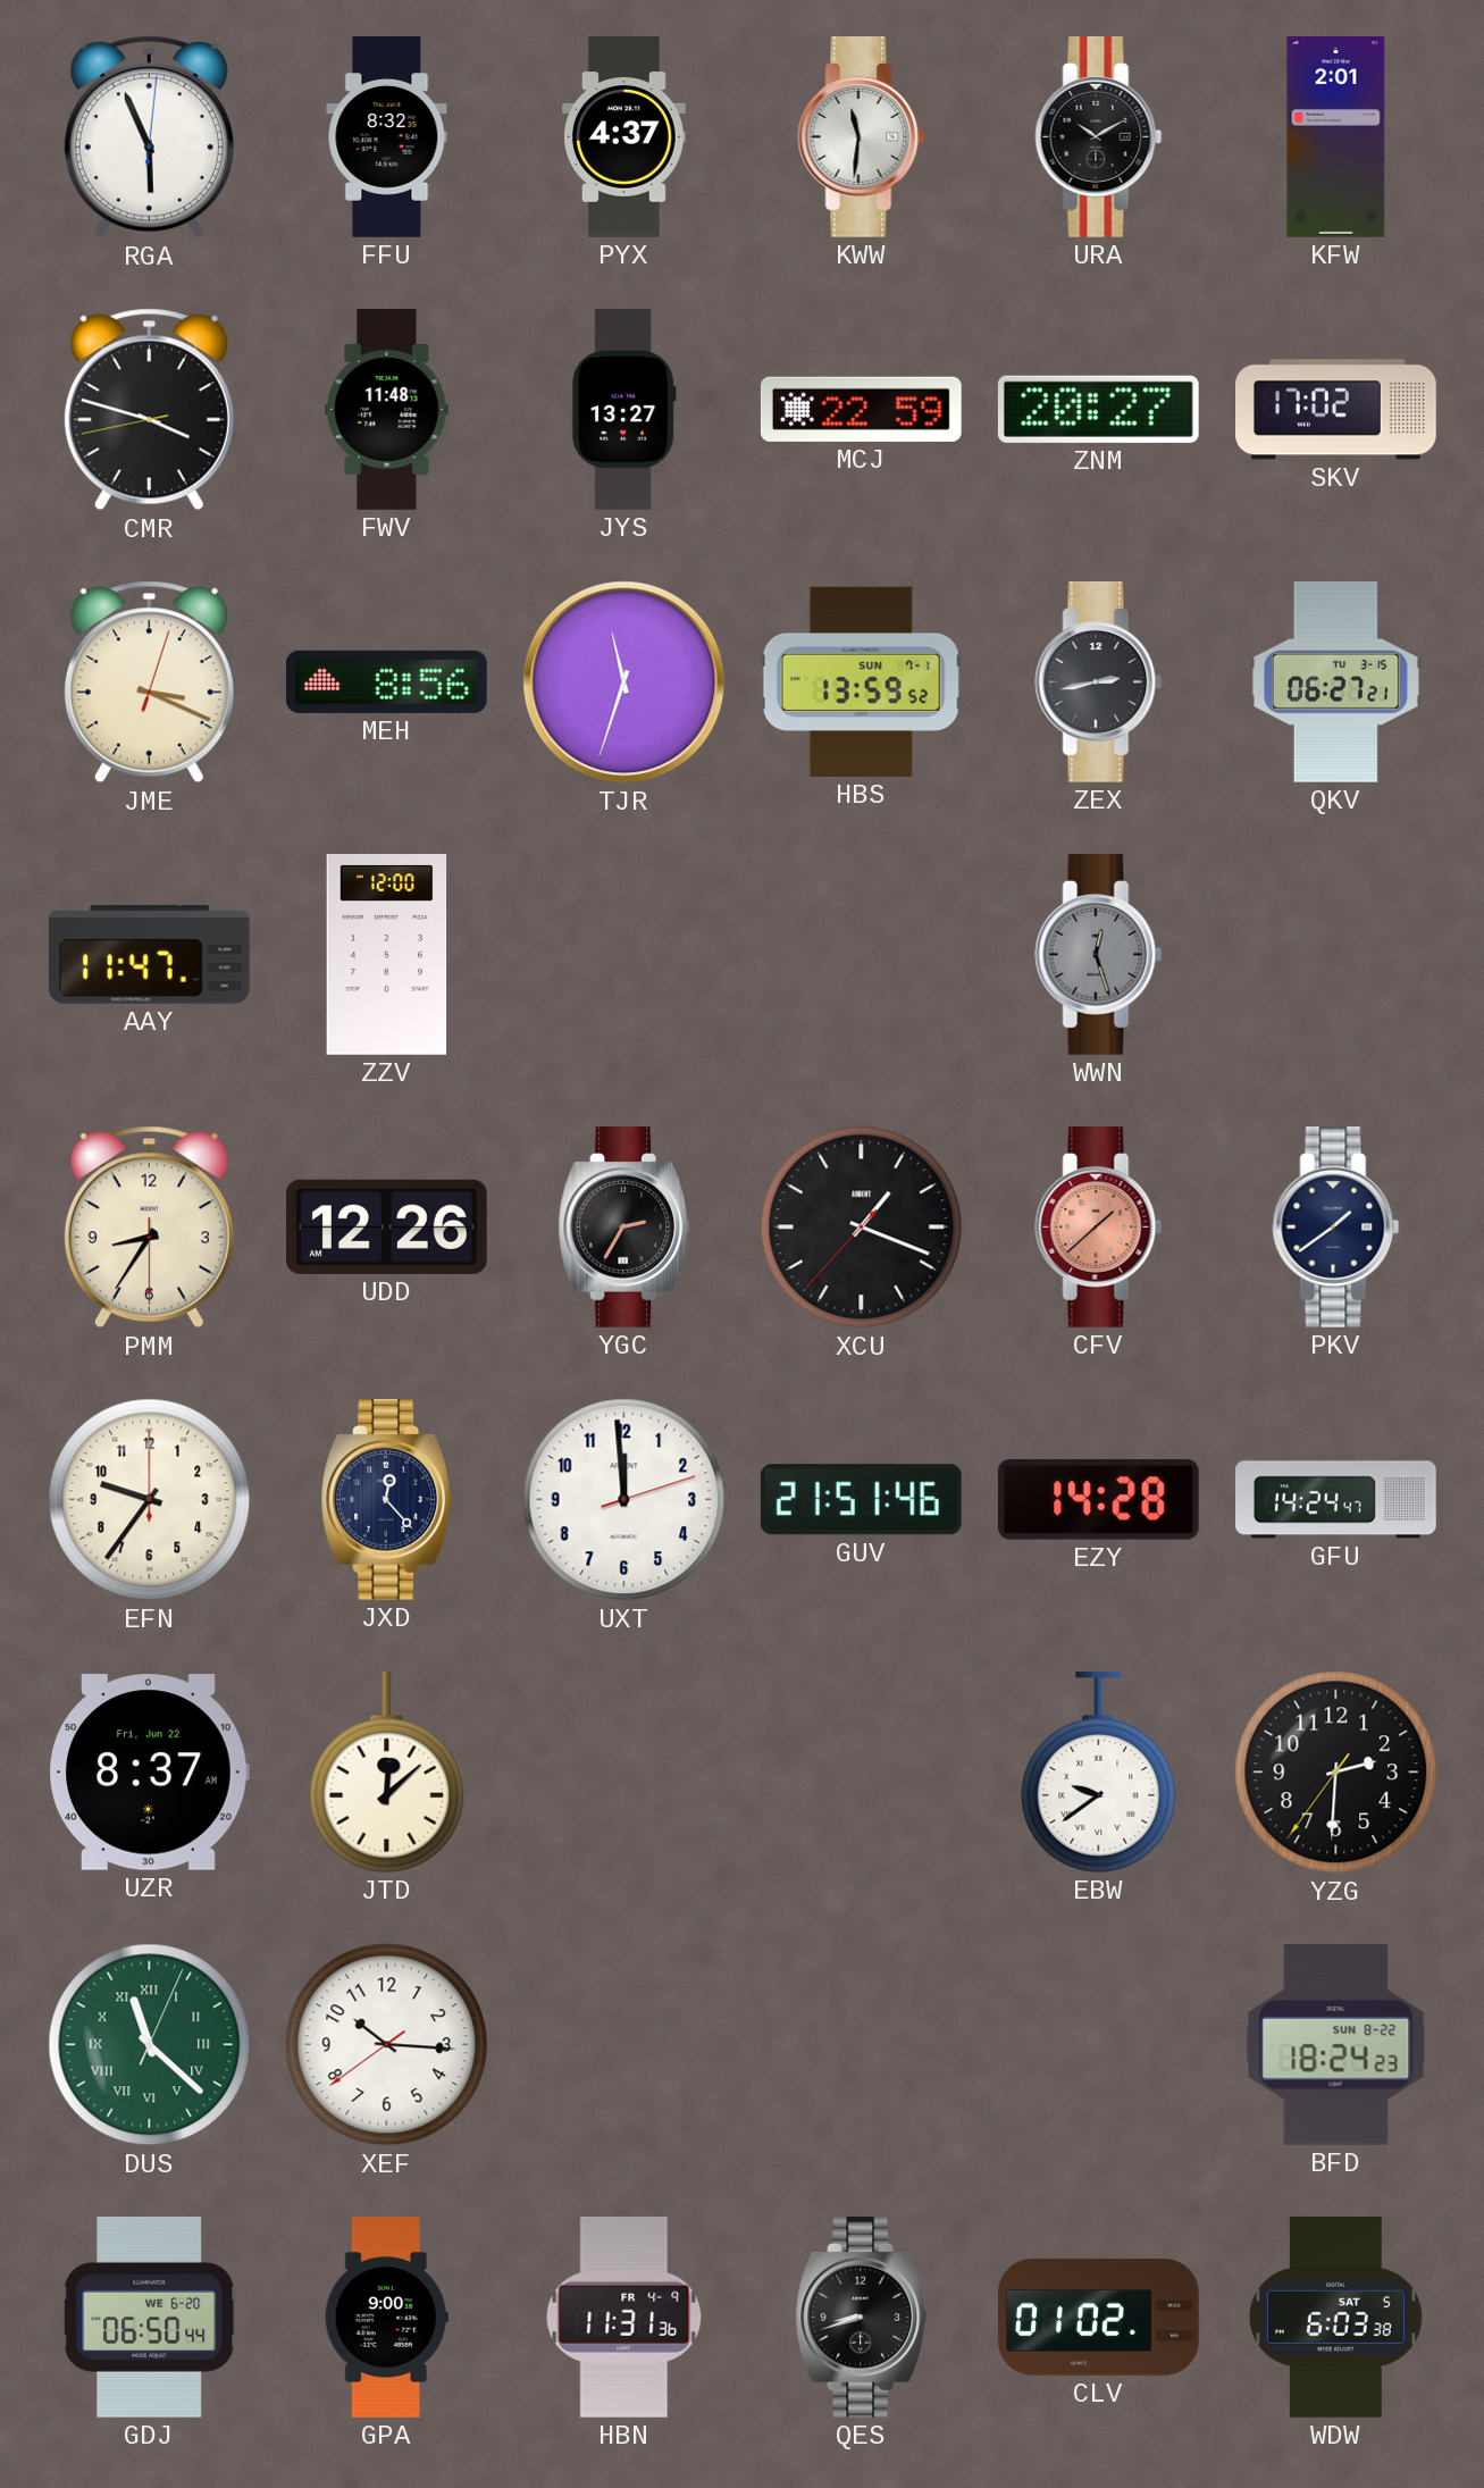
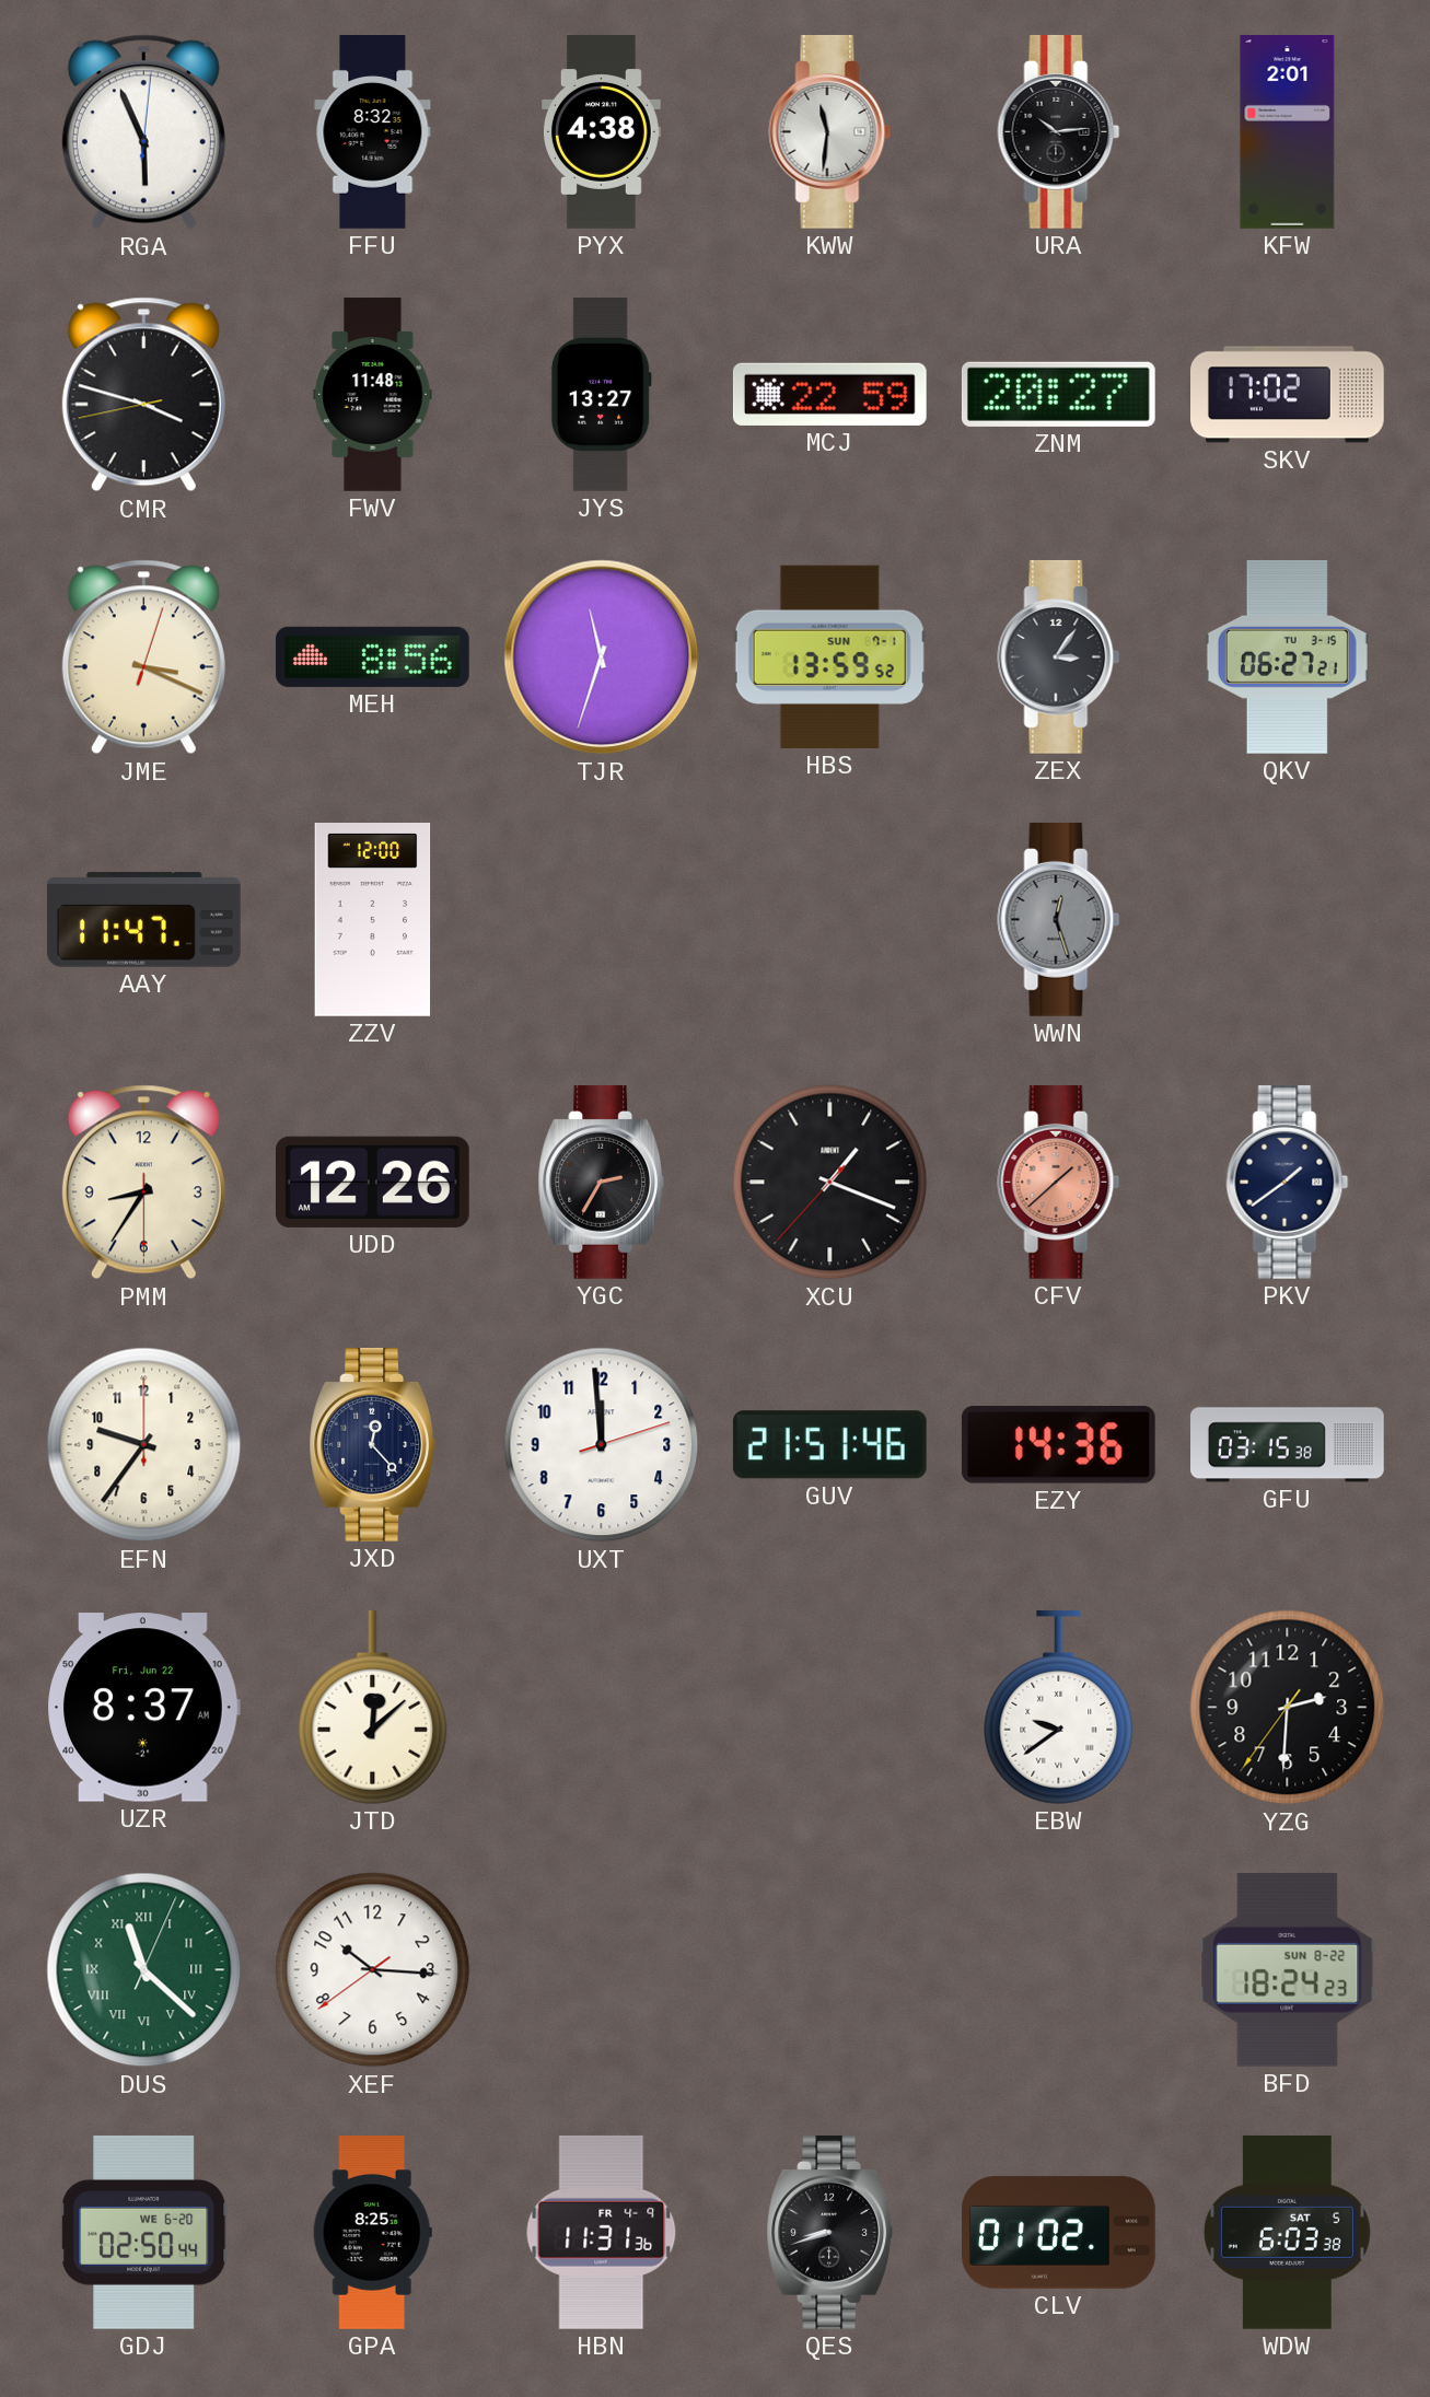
PYX: 4:37 -> 4:38
URA: 10:10 -> 10:14
ZEX: 2:43 -> 3:06
EZY: 14:28 -> 14:36
GFU: 14:24 -> 03:15
GDJ: 06:50 -> 02:50
GPA: 9:00 -> 8:25
